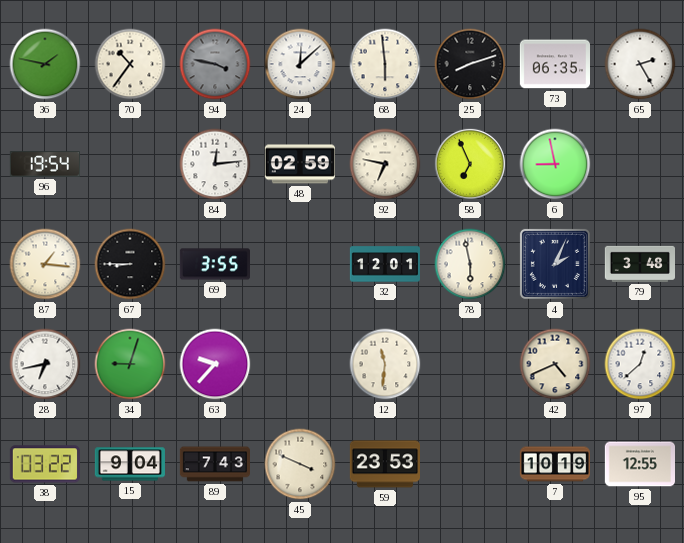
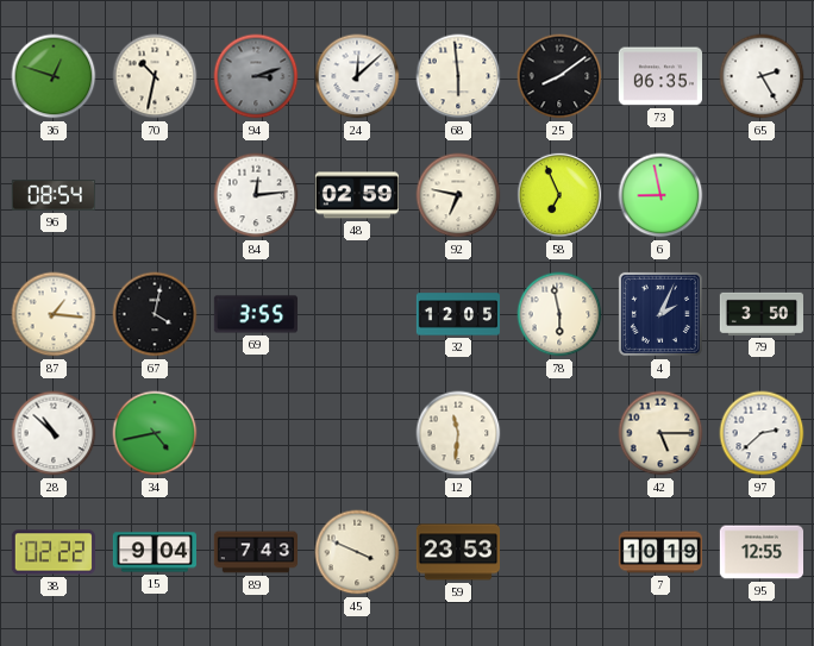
36: 1:47 -> 12:48
70: 10:36 -> 10:32
94: 3:47 -> 3:12
25: 8:12 -> 8:09
96: 19:54 -> 08:54
67: 8:45 -> 4:02
32: 12:01 -> 12:05
79: 3:48 -> 3:50
28: 6:43 -> 10:52
34: 9:03 -> 4:43
63: 9:37 -> none
42: 4:41 -> 5:15
97: 12:38 -> 2:38
38: 03:22 -> 02:22
